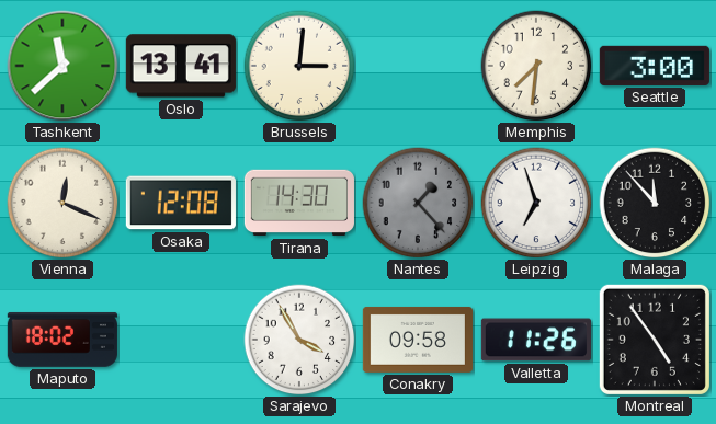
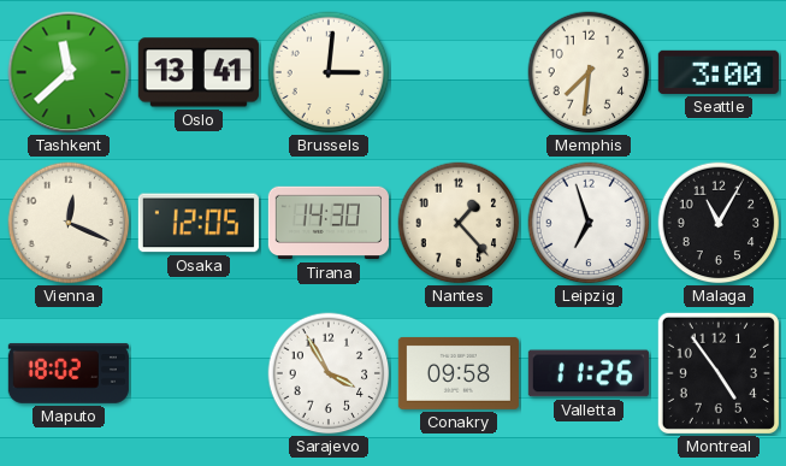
Osaka: 12:08 -> 12:05
Nantes dial: grey -> cream
Malaga: 11:53 -> 11:05
